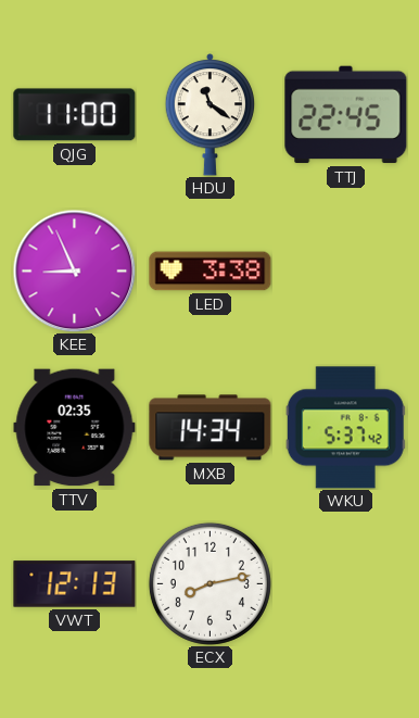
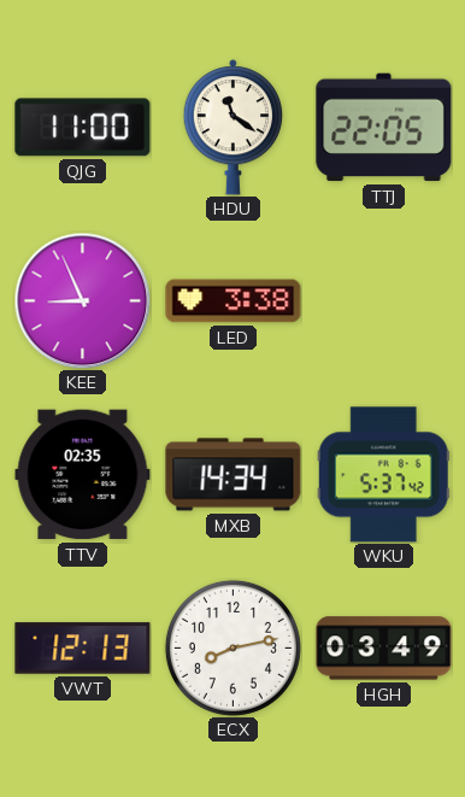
TTJ: 22:45 -> 22:05
HGH: none -> 03:49
